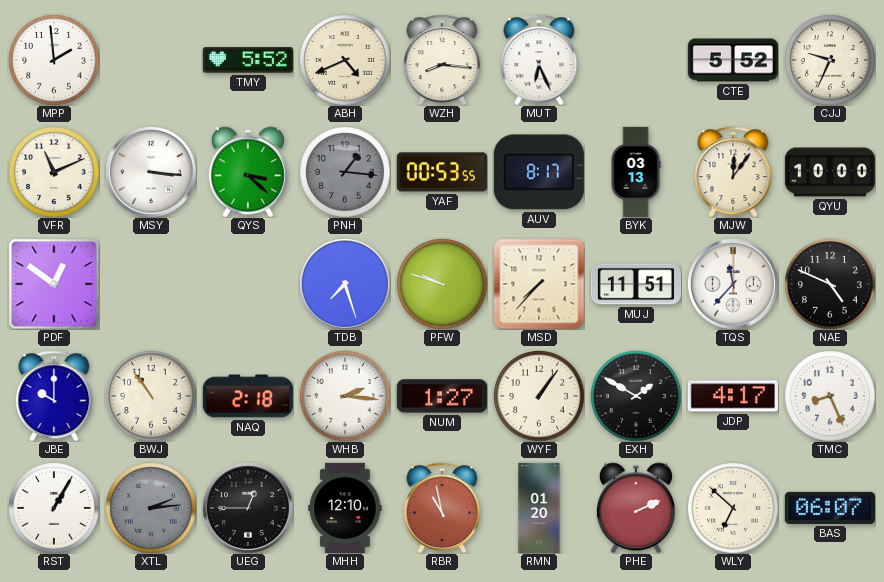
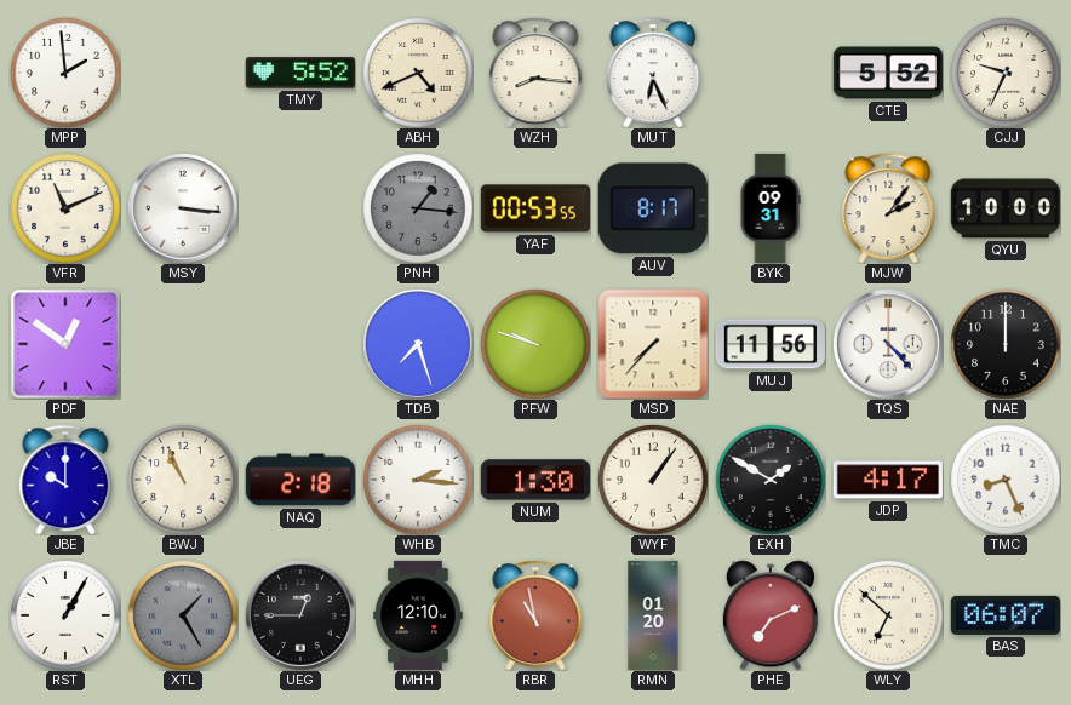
QYS: 3:22 -> none
BYK: 03:13 -> 09:31
MJW: 12:06 -> 2:06
MUJ: 11:51 -> 11:56
TQS: 11:37 -> 4:23
NAE: 4:49 -> 12:00
BWJ: 10:54 -> 10:56
NUM: 1:27 -> 1:30
XTL: 2:14 -> 1:25
PHE: 2:11 -> 7:11
